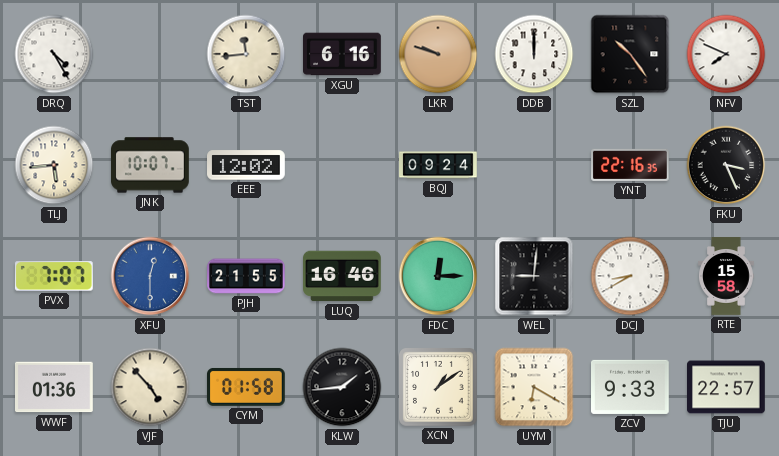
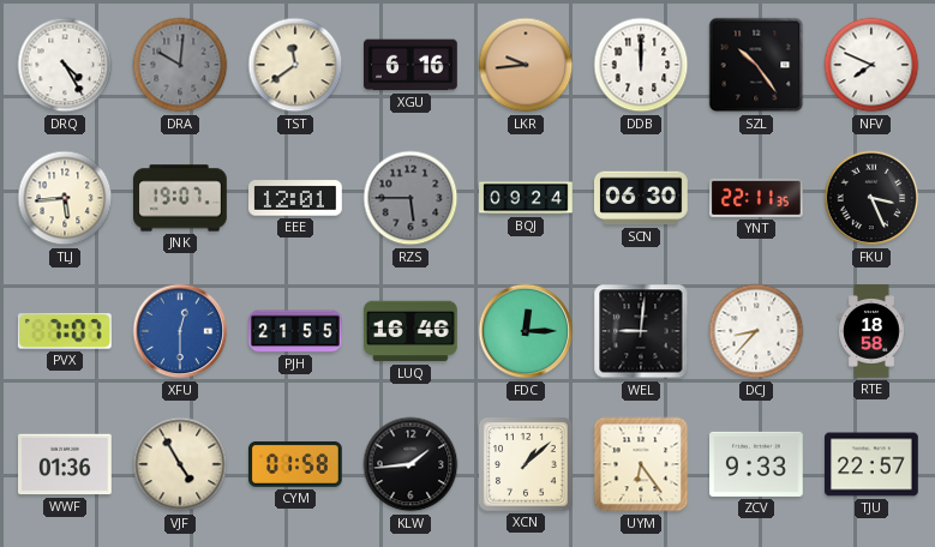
DRA: none -> 10:01
TST: 11:44 -> 11:39
LKR: 9:48 -> 9:44
JNK: 10:07 -> 19:07
EEE: 12:02 -> 12:01
RZS: none -> 5:45
SCN: none -> 06:30
YNT: 22:16 -> 22:11
DCJ: 8:40 -> 8:37
RTE: 15:58 -> 18:58
VJF: 4:53 -> 4:55
XCN: 1:09 -> 1:08
UYM: 6:20 -> 6:24
